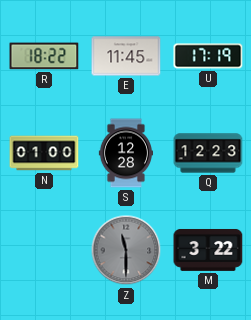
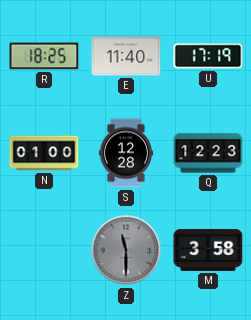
R: 18:22 -> 18:25
E: 11:45 -> 11:40
M: 3:22 -> 3:58
